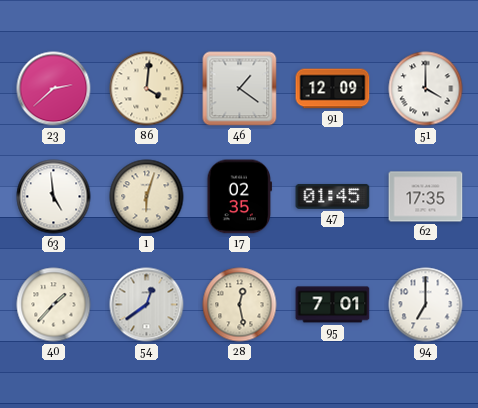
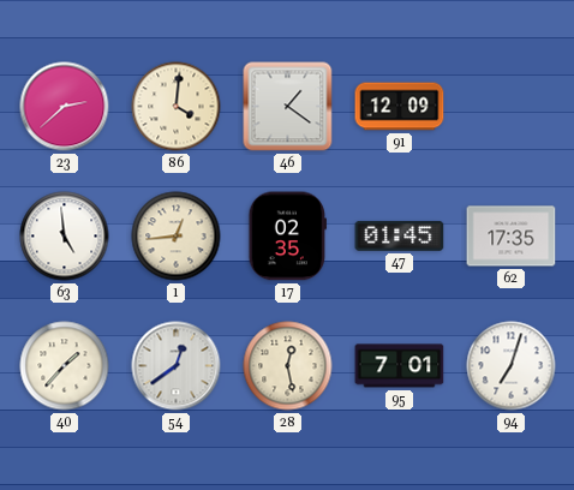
51: 4:00 -> none
1: 6:03 -> 12:44
94: 7:00 -> 7:03
